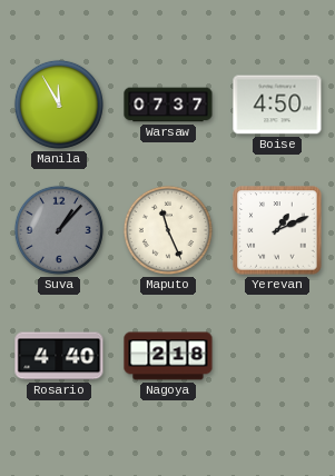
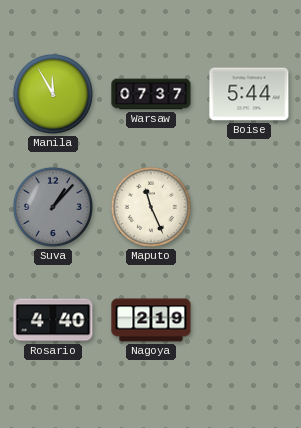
Boise: 4:50 -> 5:44
Yerevan: 1:11 -> none
Nagoya: 2:18 -> 2:19
